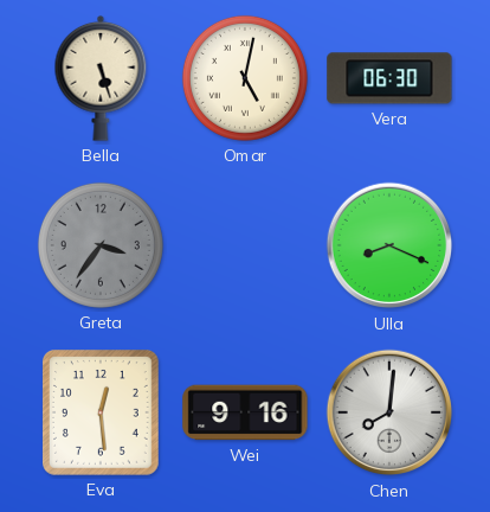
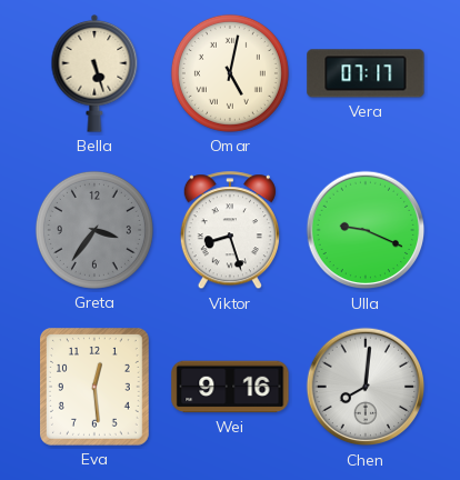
Vera: 06:30 -> 07:17
Viktor: none -> 8:27
Ulla: 8:19 -> 9:19
